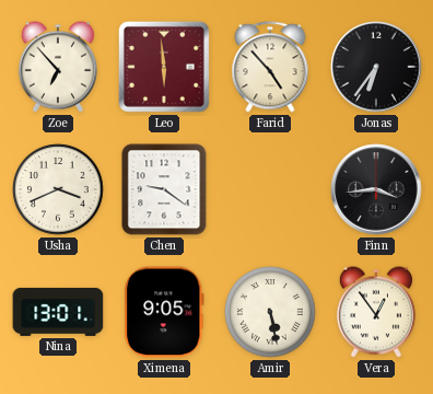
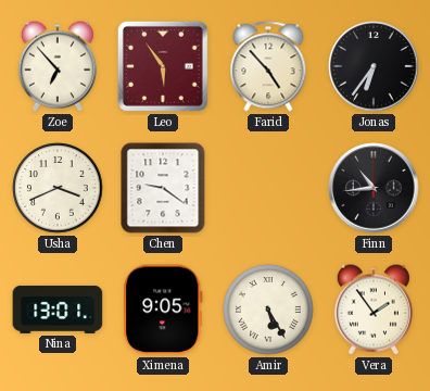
Leo: 5:59 -> 5:54
Finn: 3:44 -> 10:44
Amir: 5:28 -> 5:25
Vera: 12:54 -> 1:54
